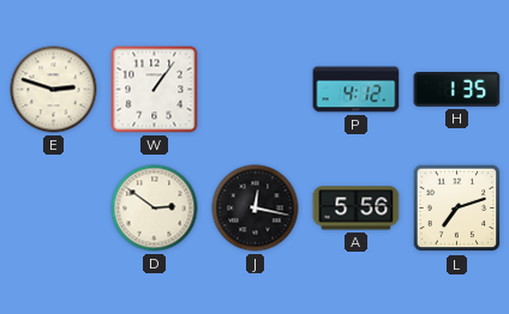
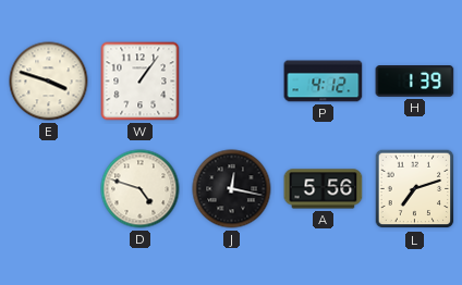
E: 2:48 -> 3:48
H: 1:35 -> 1:39
D: 2:51 -> 4:48
